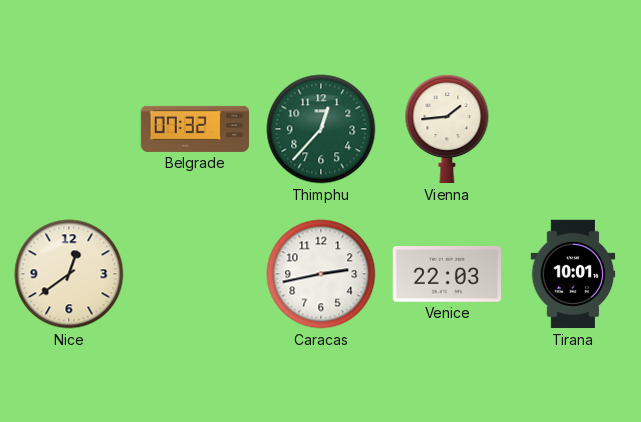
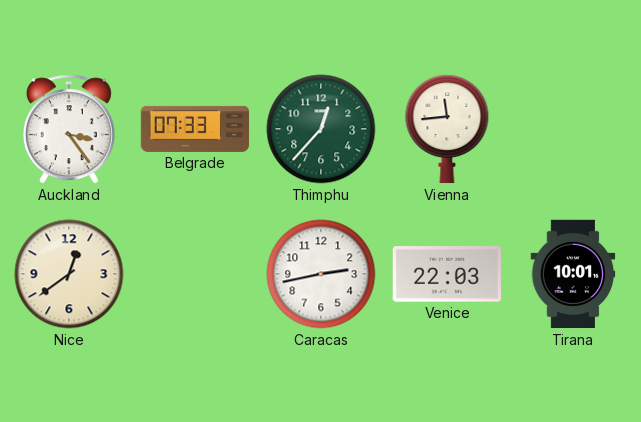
Auckland: none -> 3:24
Belgrade: 07:32 -> 07:33
Vienna: 1:44 -> 11:44
